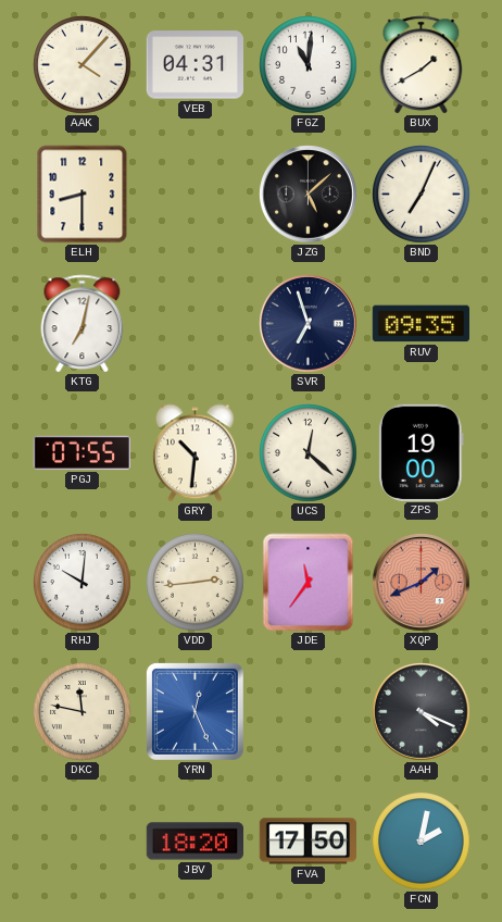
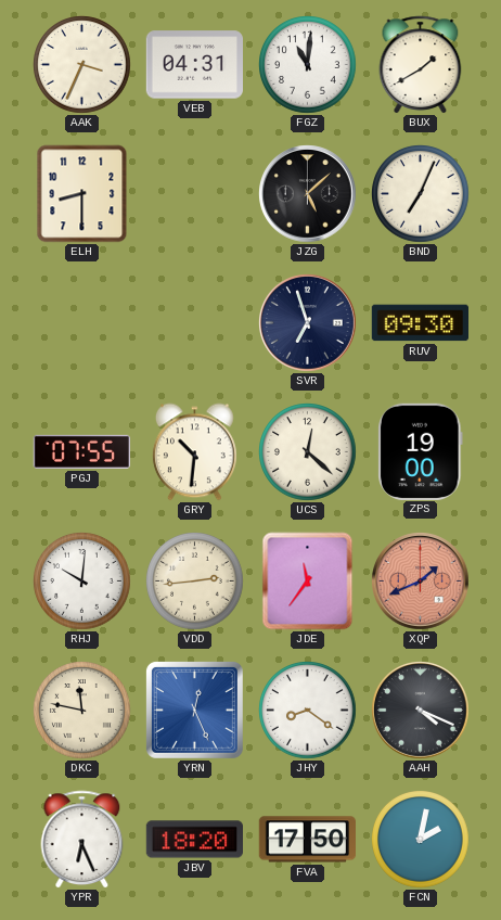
AAK: 4:07 -> 3:34
KTG: 7:02 -> none
RUV: 09:35 -> 09:30
JHY: none -> 8:21
YPR: none -> 6:26
